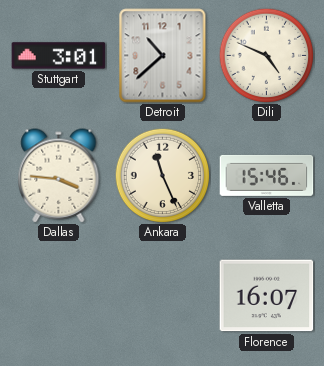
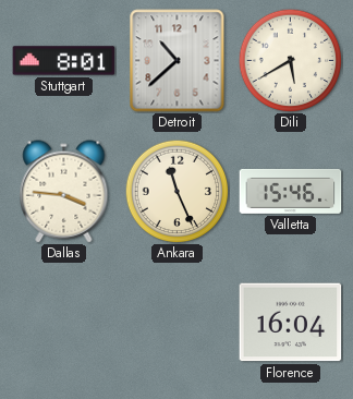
Stuttgart: 3:01 -> 8:01
Dili: 4:49 -> 5:40
Florence: 16:07 -> 16:04
